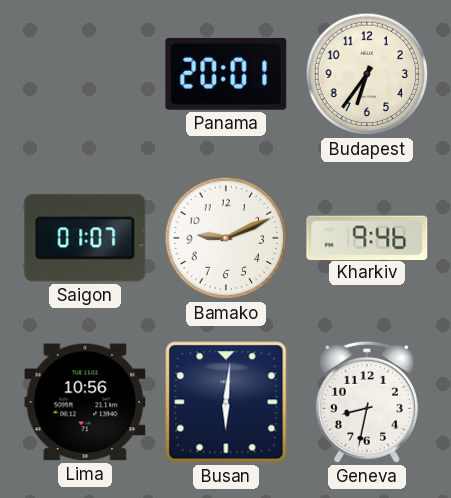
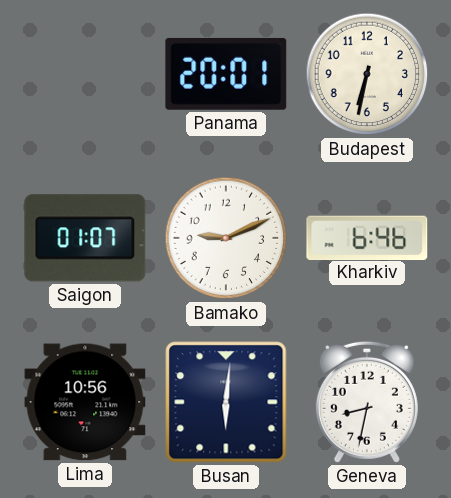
Budapest: 6:36 -> 6:32
Kharkiv: 9:46 -> 6:46
